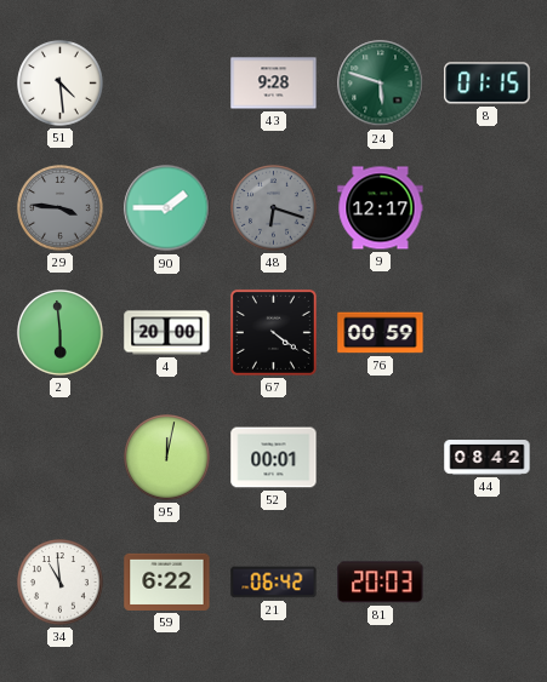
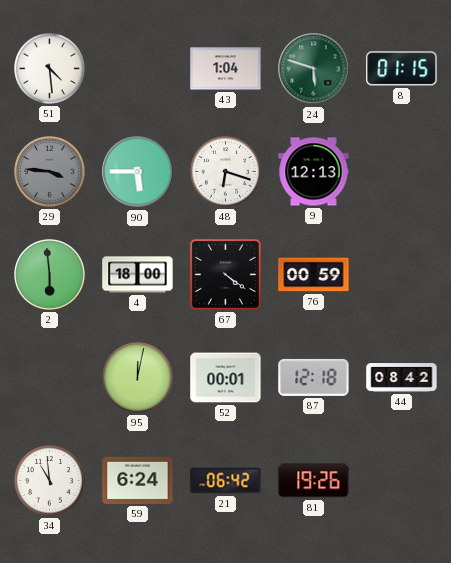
43: 9:28 -> 1:04
90: 1:45 -> 5:45
48 dial: grey -> white
9: 12:17 -> 12:13
4: 20:00 -> 18:00
87: none -> 12:18
59: 6:22 -> 6:24
81: 20:03 -> 19:26
